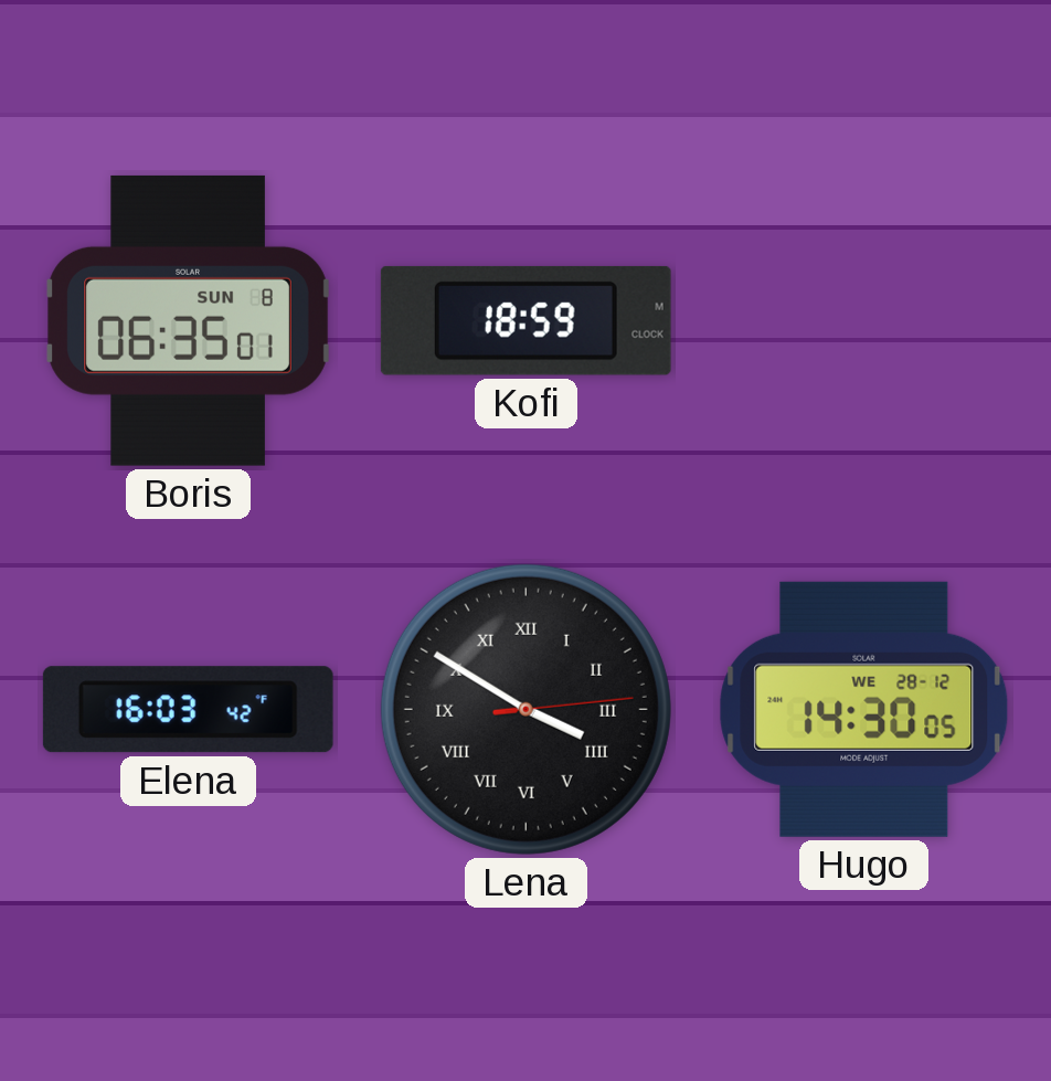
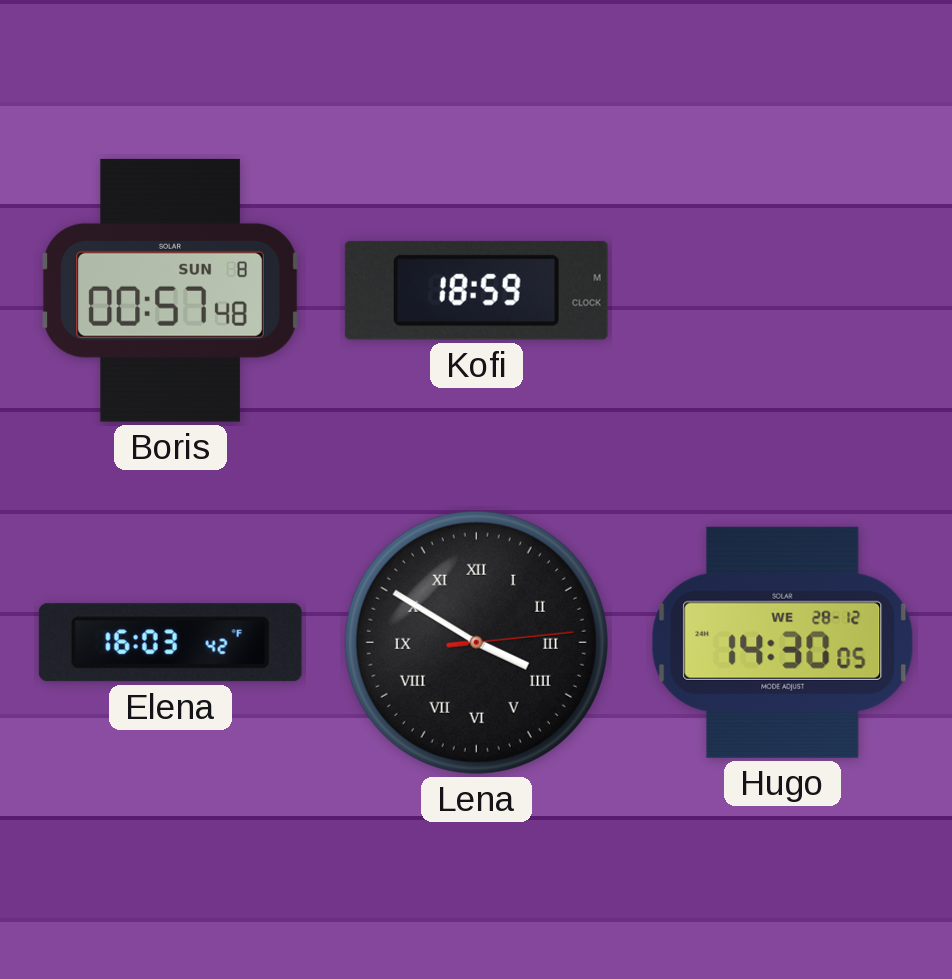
Boris: 06:35 -> 00:57
